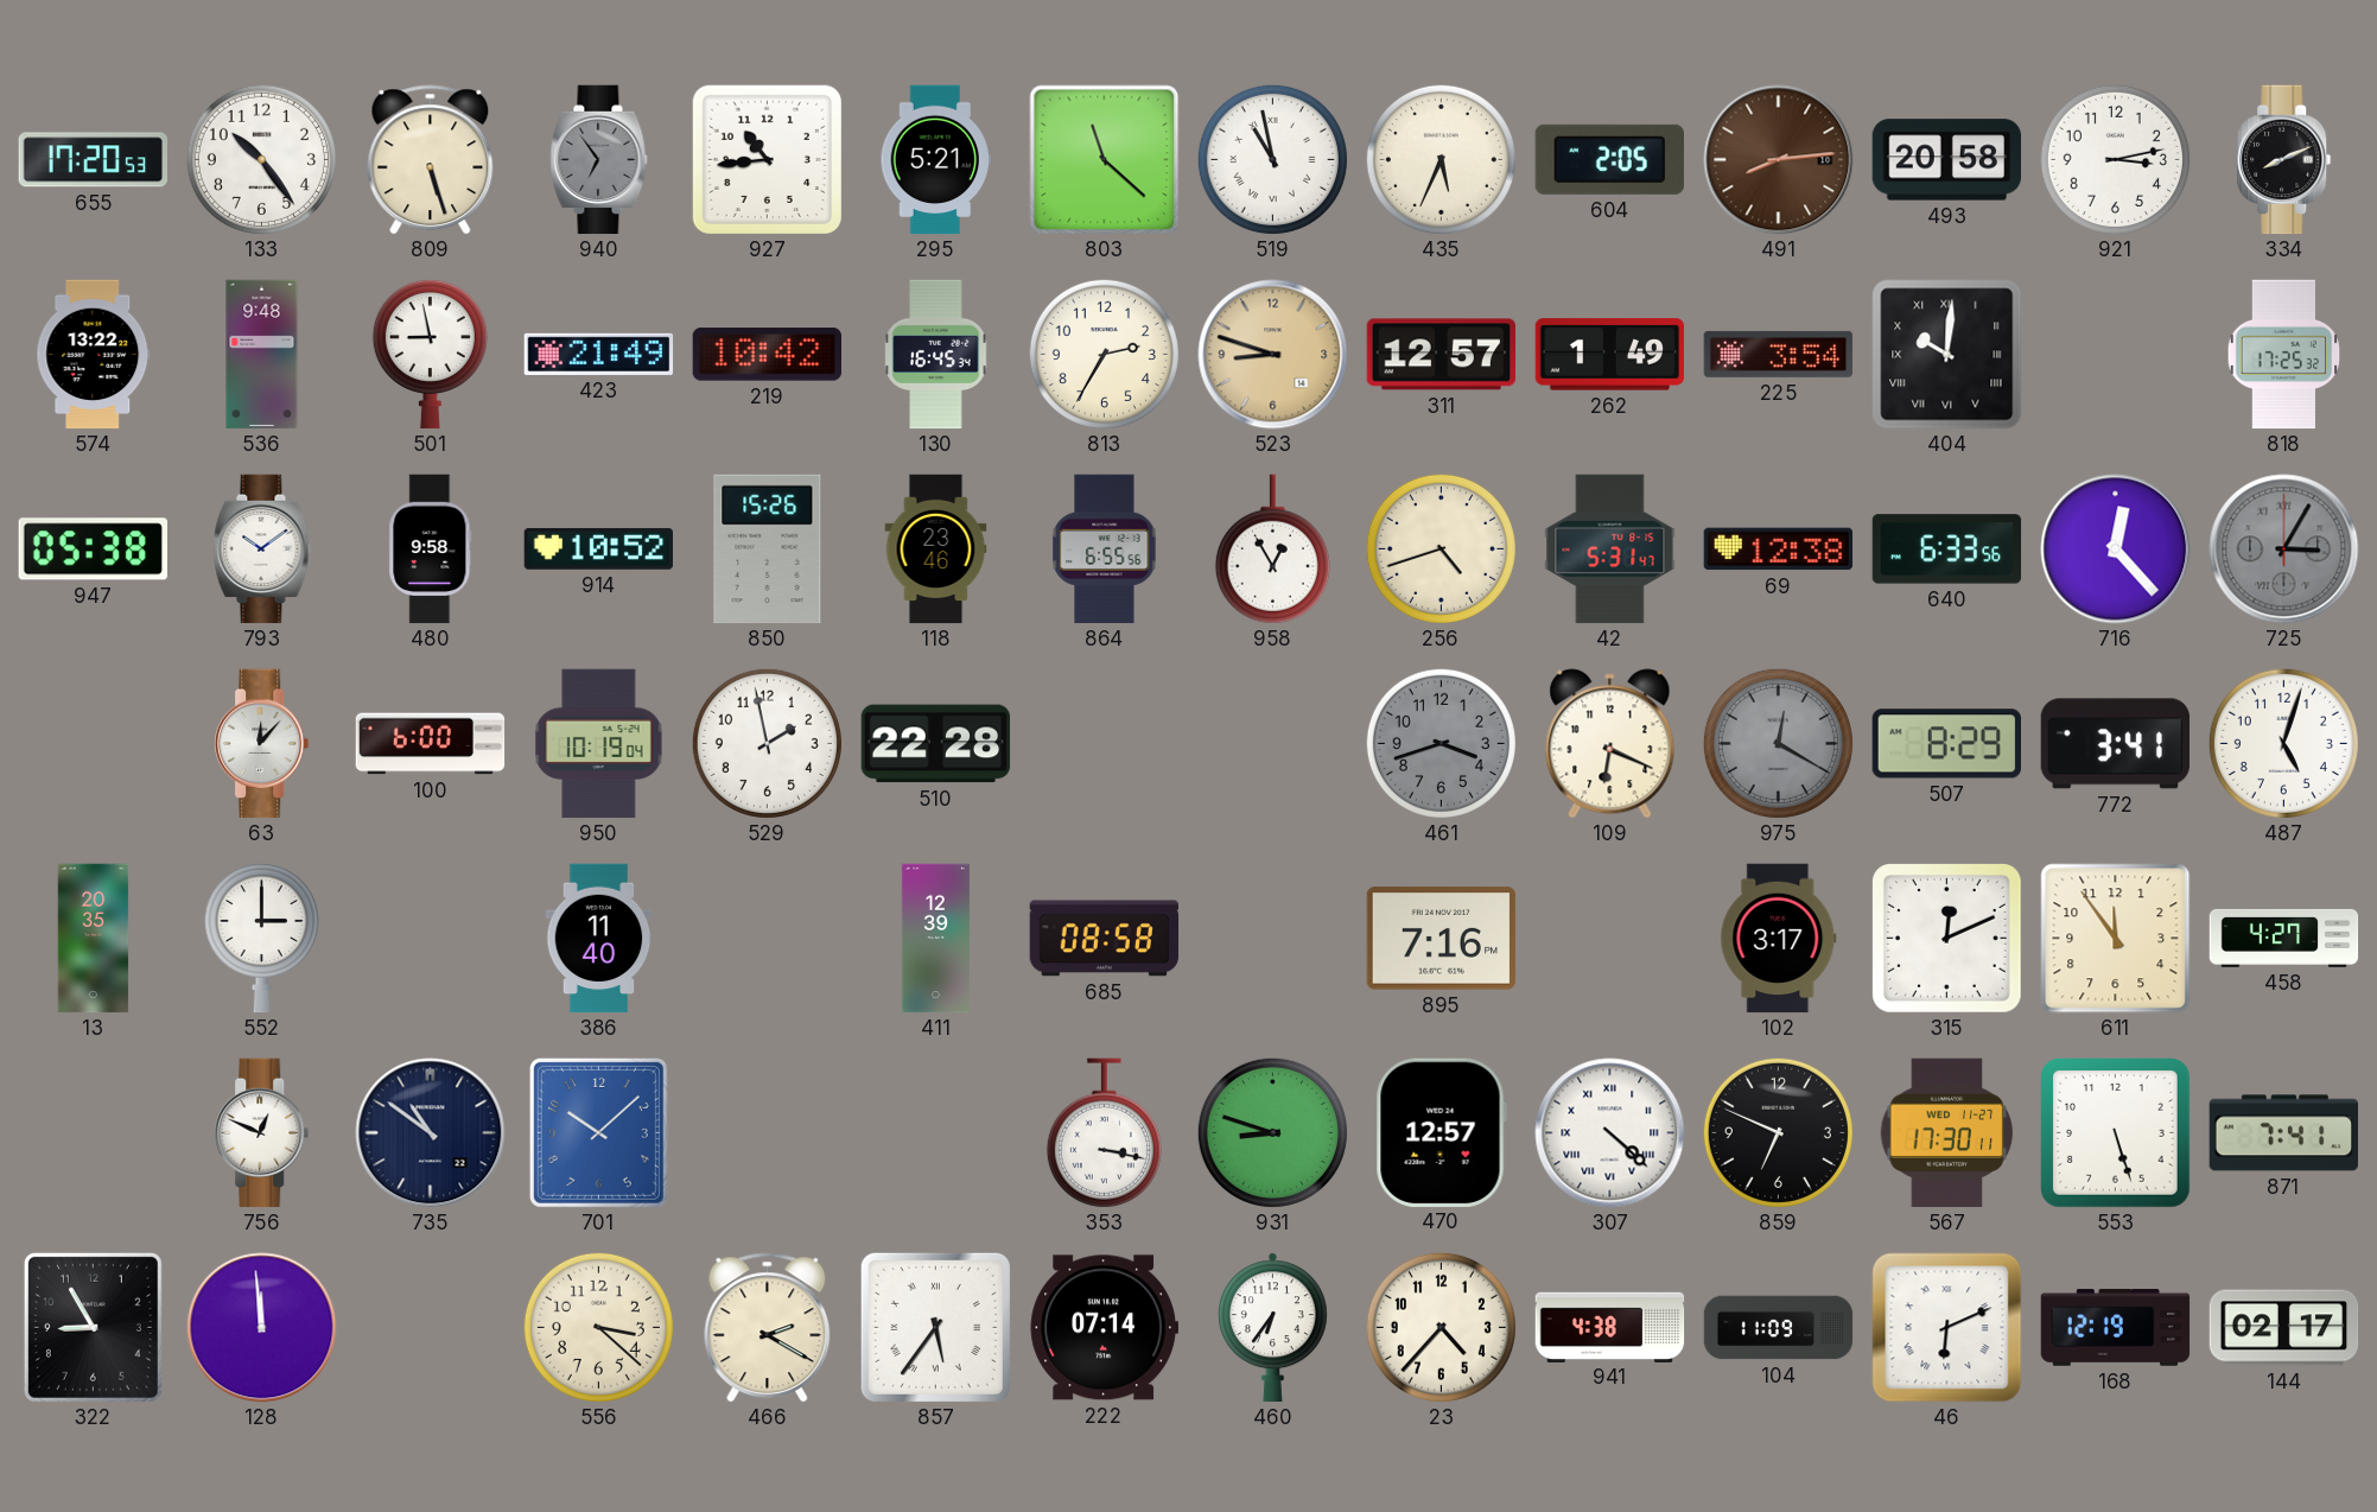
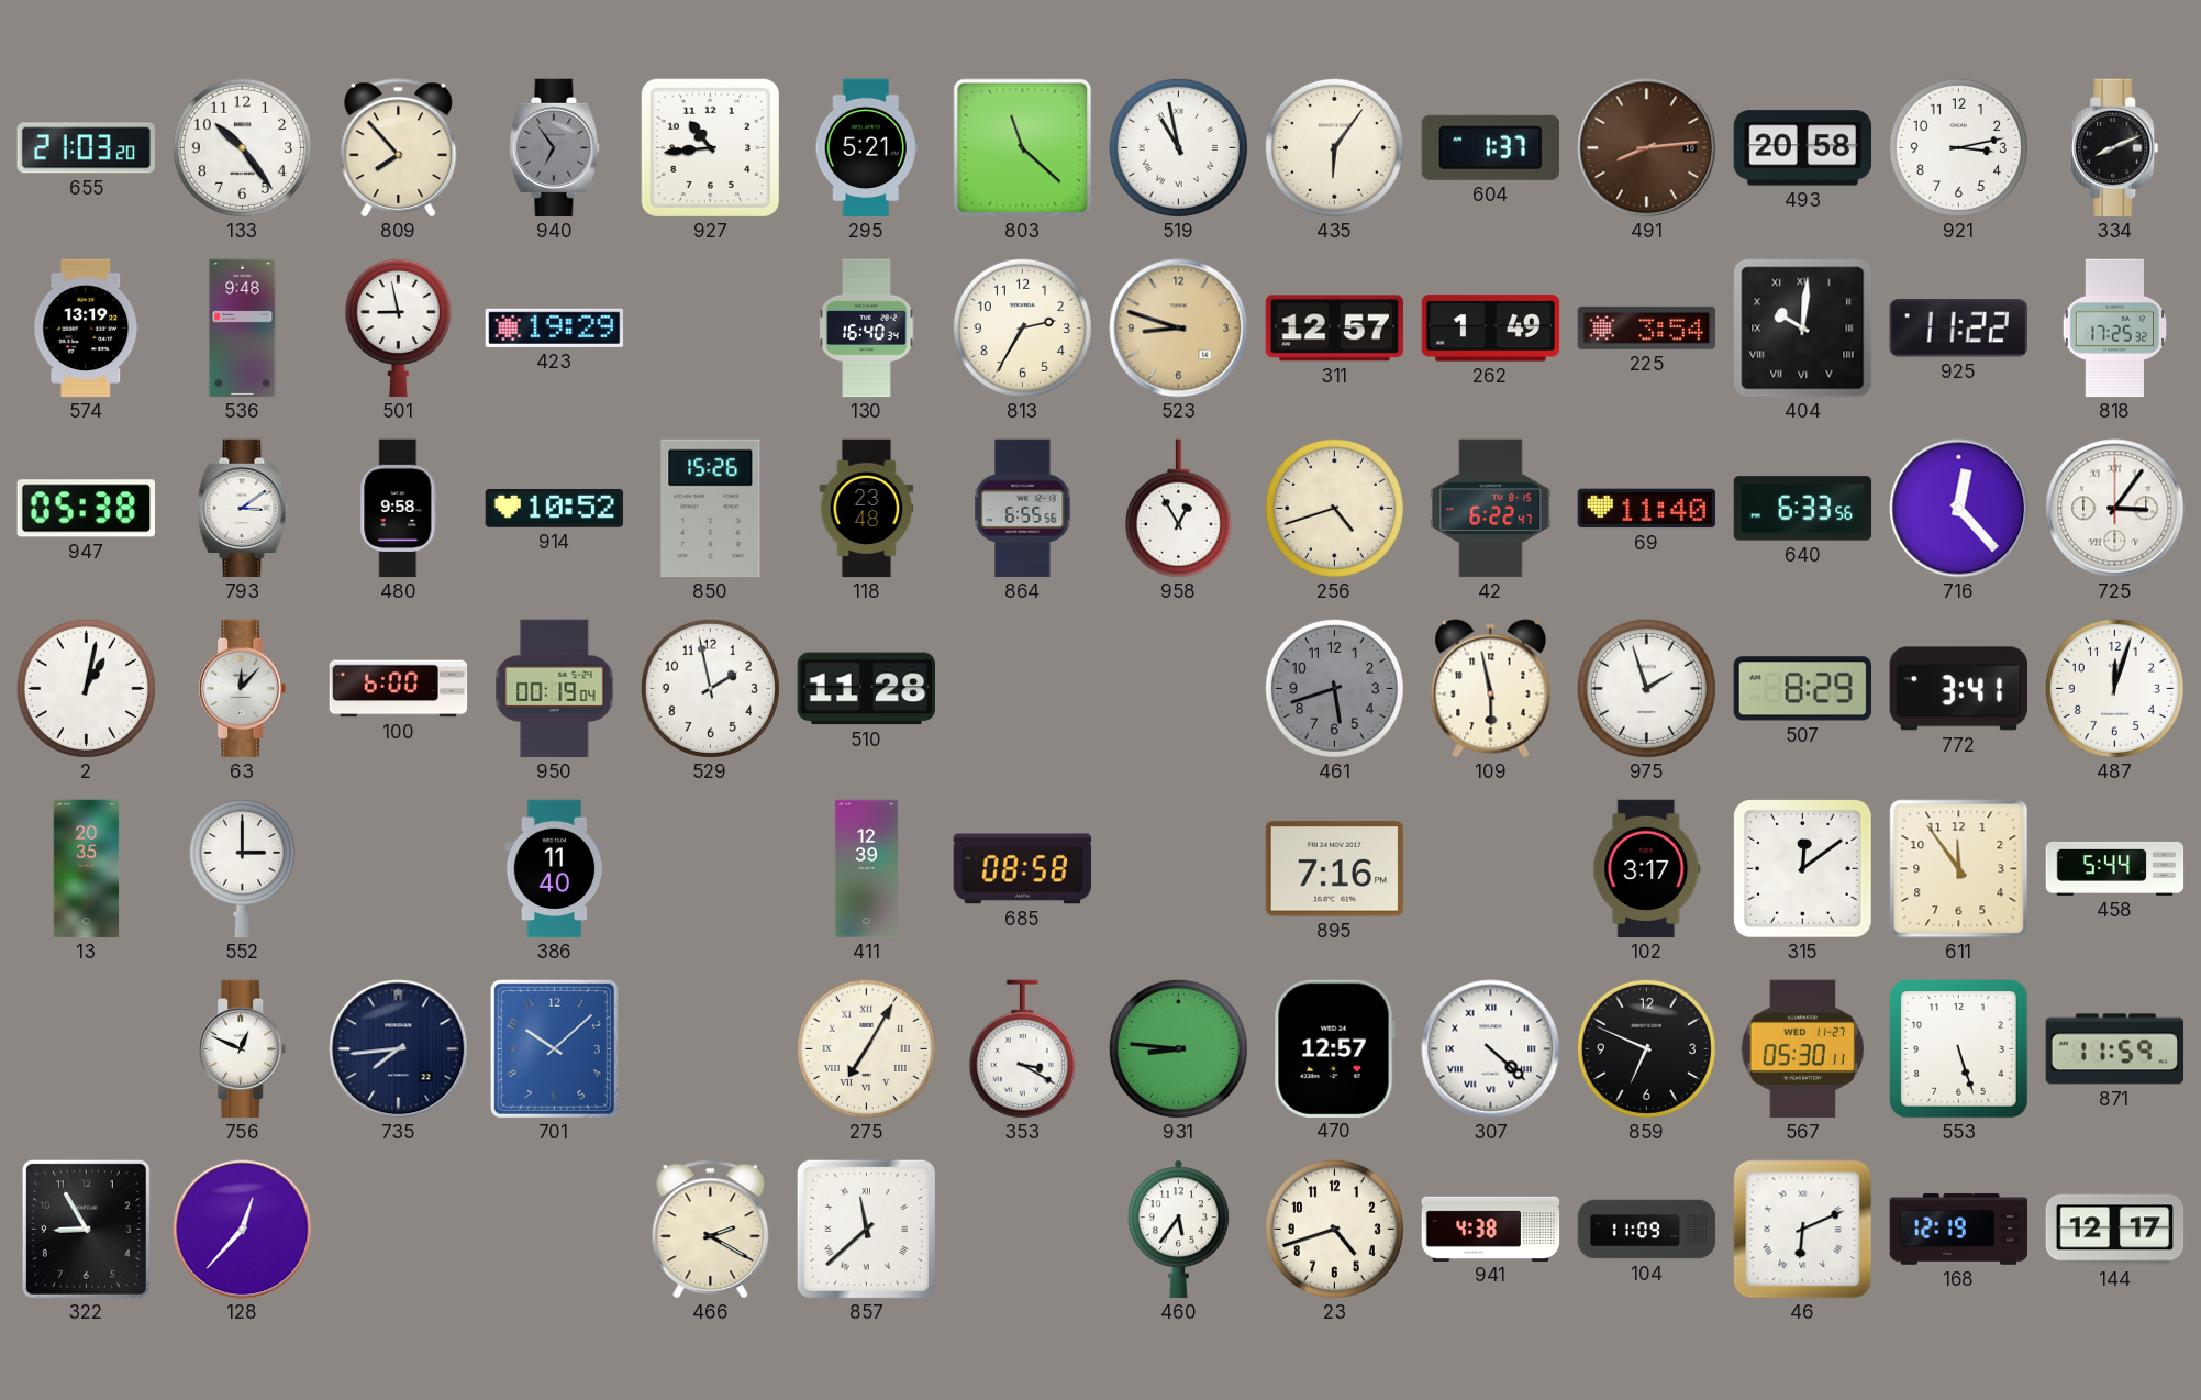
655: 17:20 -> 21:03
809: 5:27 -> 7:53
435: 5:34 -> 6:06
604: 2:05 -> 1:37
574: 13:22 -> 13:19
423: 21:49 -> 19:29
219: 10:42 -> none
130: 16:45 -> 16:40
925: none -> 11:22
793: 10:09 -> 3:09
118: 23:46 -> 23:48
42: 5:31 -> 6:22
69: 12:38 -> 11:40
725: 3:05 -> 3:06
725 dial: grey -> white
2: none -> 1:02
950: 10:19 -> 00:19
510: 22:28 -> 11:28
461: 3:42 -> 5:42
109: 6:19 -> 5:58
975: 12:20 -> 1:57
975 dial: grey -> white
487: 5:03 -> 12:03
315: 12:11 -> 12:09
458: 4:27 -> 5:44
735: 10:51 -> 7:44
275: none -> 7:05
353: 3:17 -> 3:20
931: 8:48 -> 8:46
567: 17:30 -> 05:30
871: 7:41 -> 11:59
128: 11:59 -> 12:37
556: 3:22 -> none
857: 5:36 -> 11:38
222: 07:14 -> none
460: 6:36 -> 5:36
23: 4:37 -> 4:42
144: 02:17 -> 12:17
